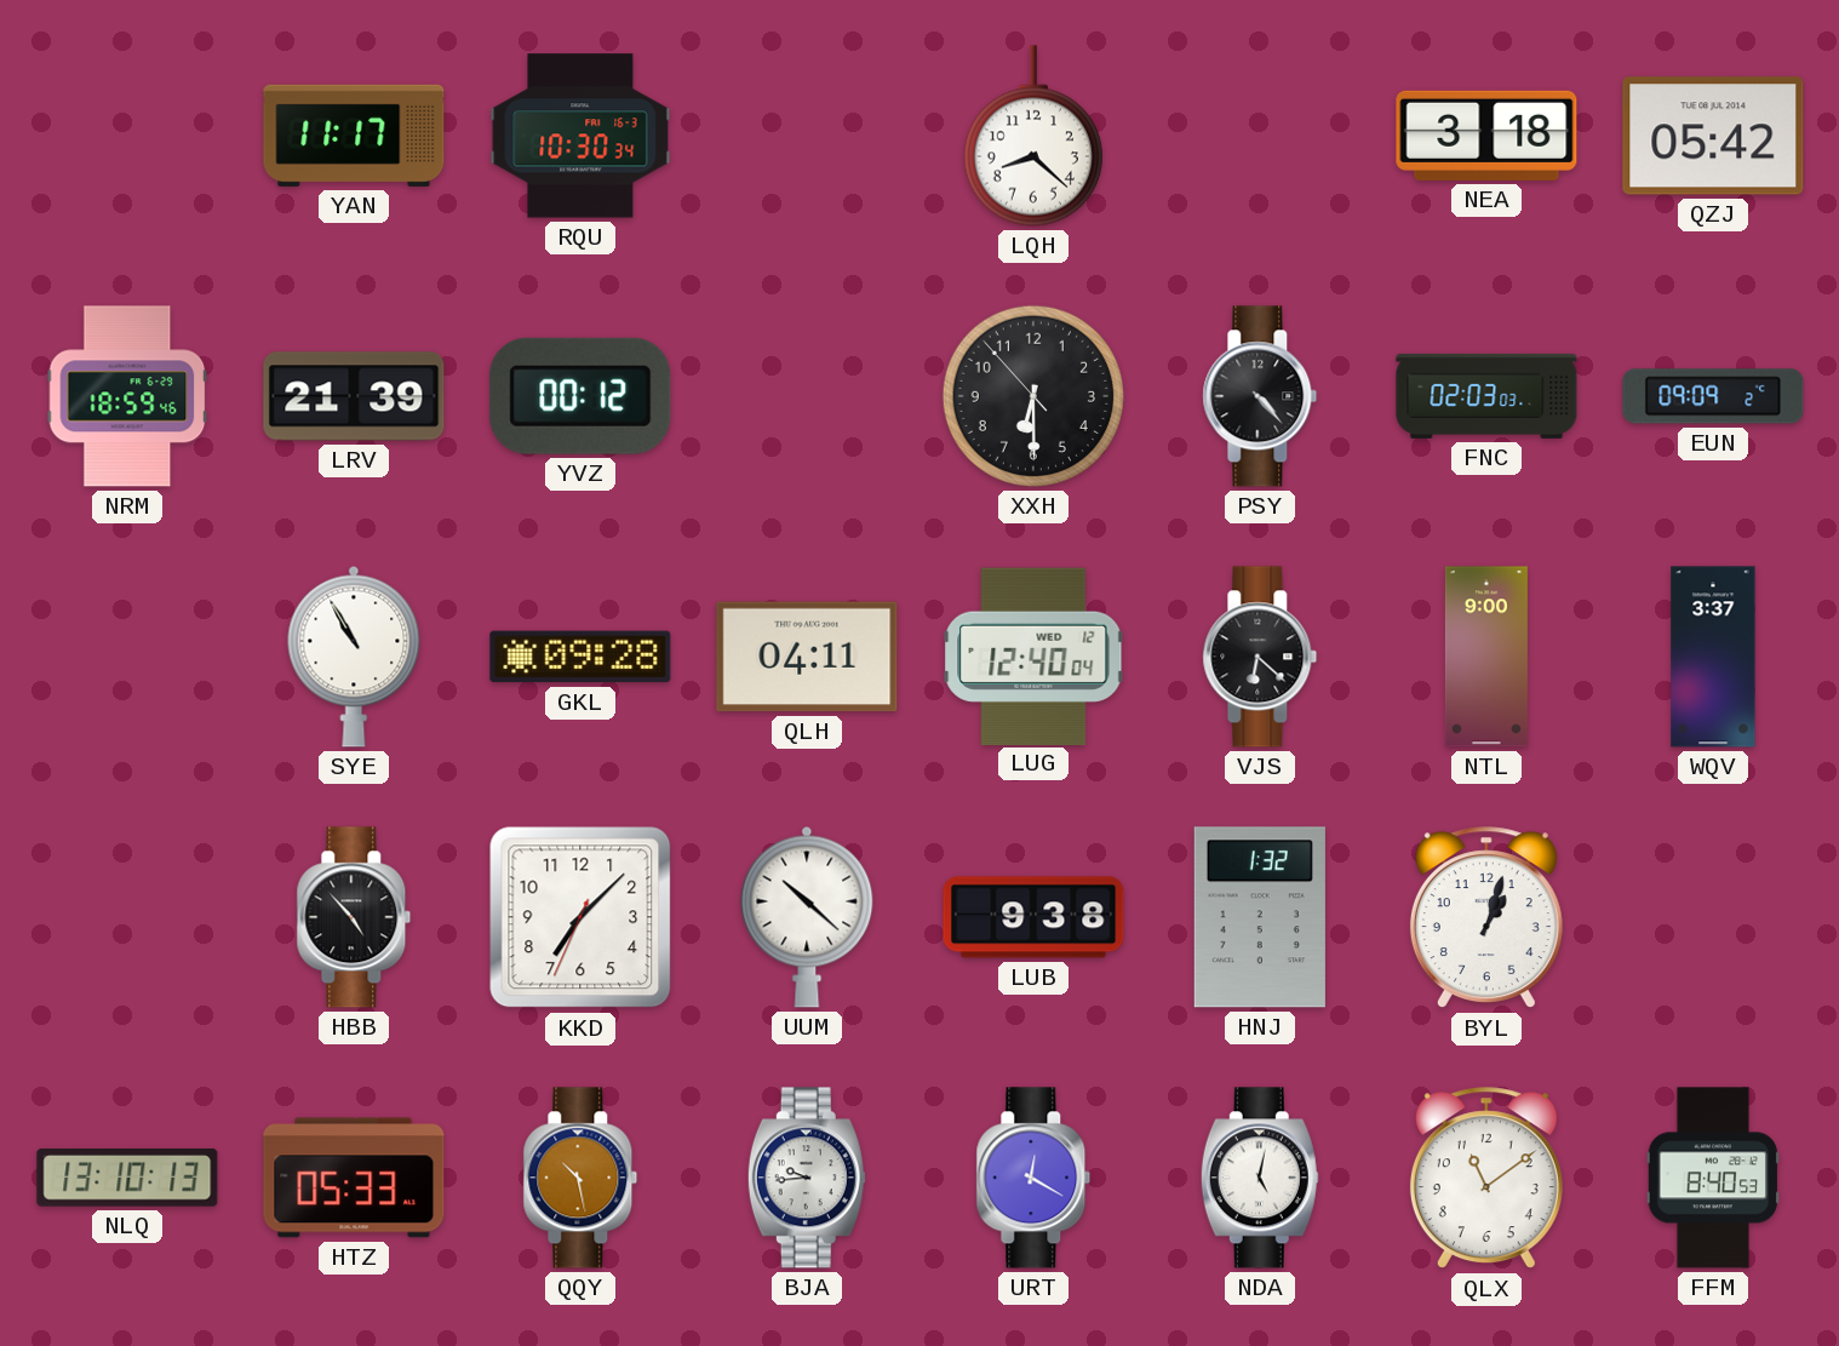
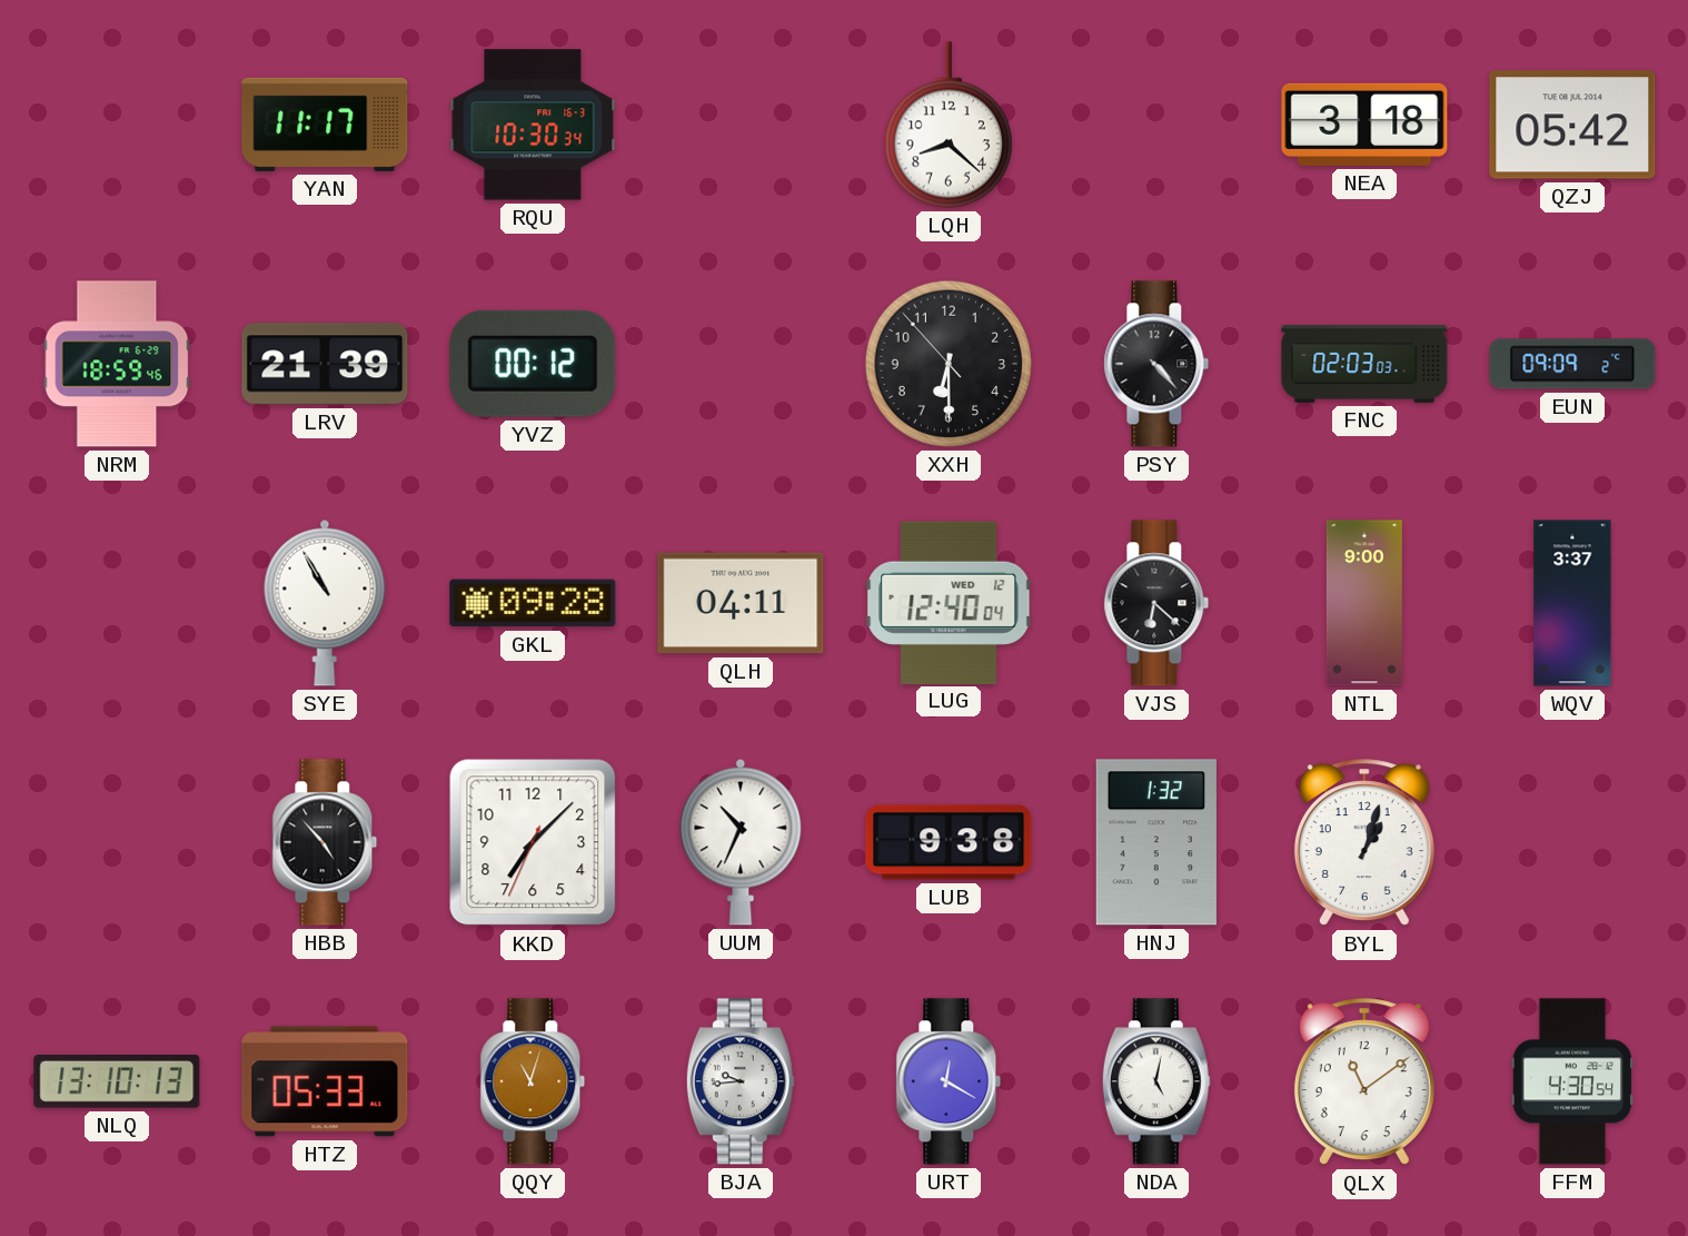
UUM: 10:22 -> 10:34
QQY: 10:28 -> 11:03
FFM: 8:40 -> 4:30
